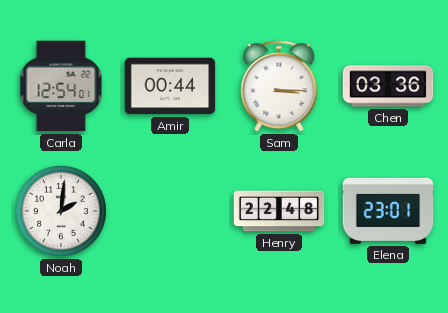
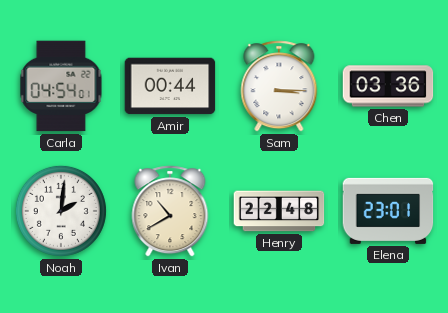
Carla: 12:54 -> 04:54
Ivan: none -> 10:40
